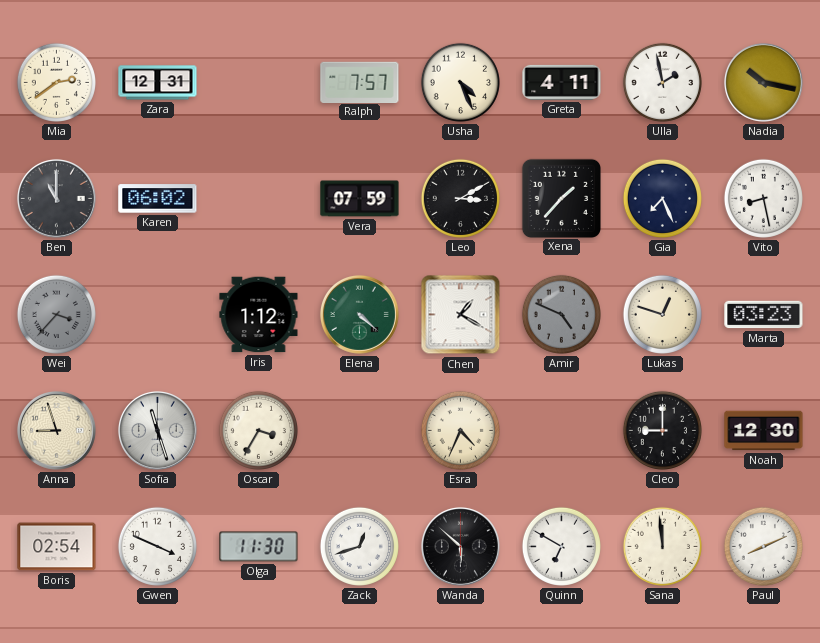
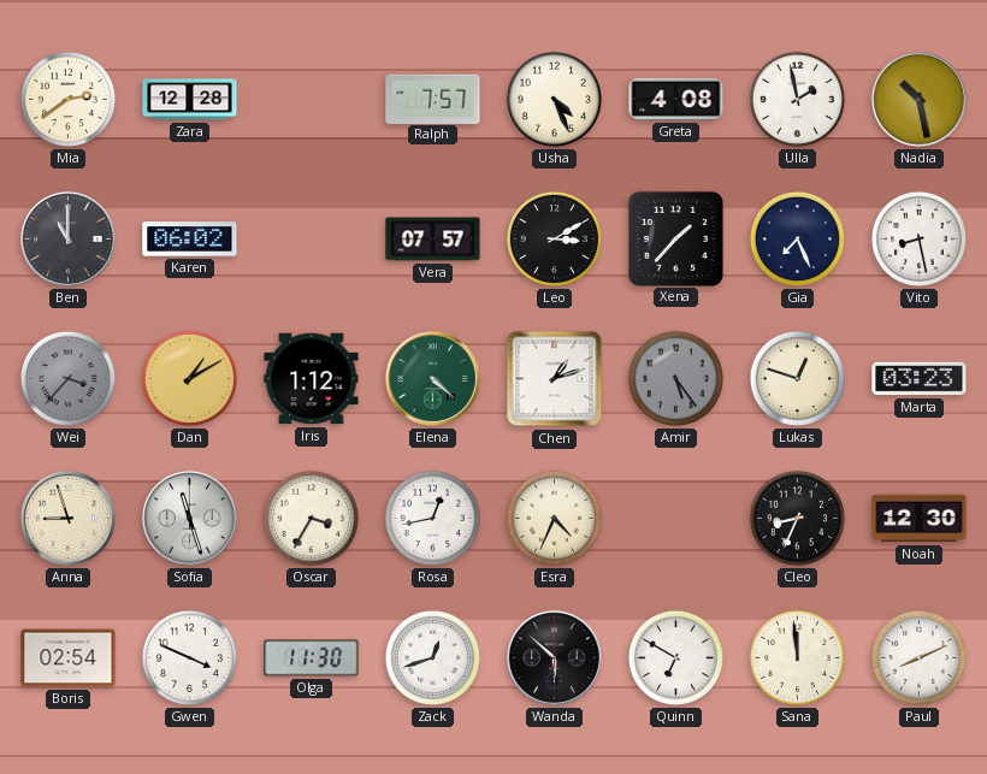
Zara: 12:31 -> 12:28
Greta: 4:11 -> 4:08
Nadia: 10:17 -> 10:28
Vera: 07:59 -> 07:57
Dan: none -> 1:10
Chen: 1:20 -> 1:12
Amir: 4:49 -> 5:24
Rosa: none -> 12:43
Cleo: 9:00 -> 8:34
